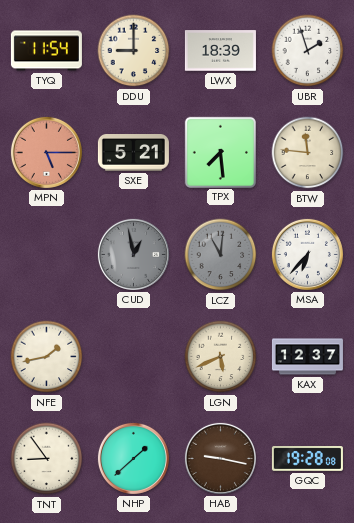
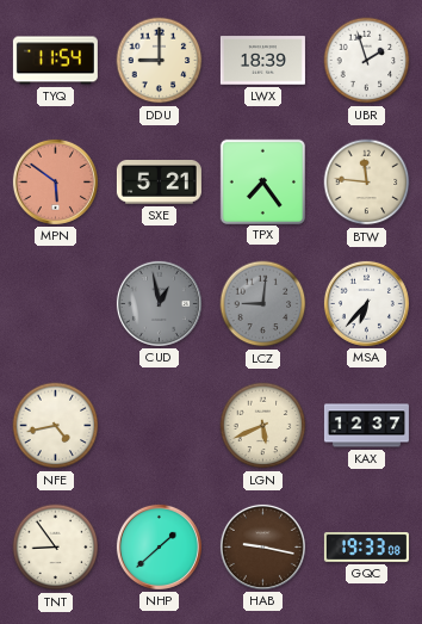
MPN: 5:15 -> 5:51
TPX: 7:29 -> 7:24
LCZ: 11:01 -> 9:01
NFE: 1:43 -> 4:43
GQC: 19:28 -> 19:33
